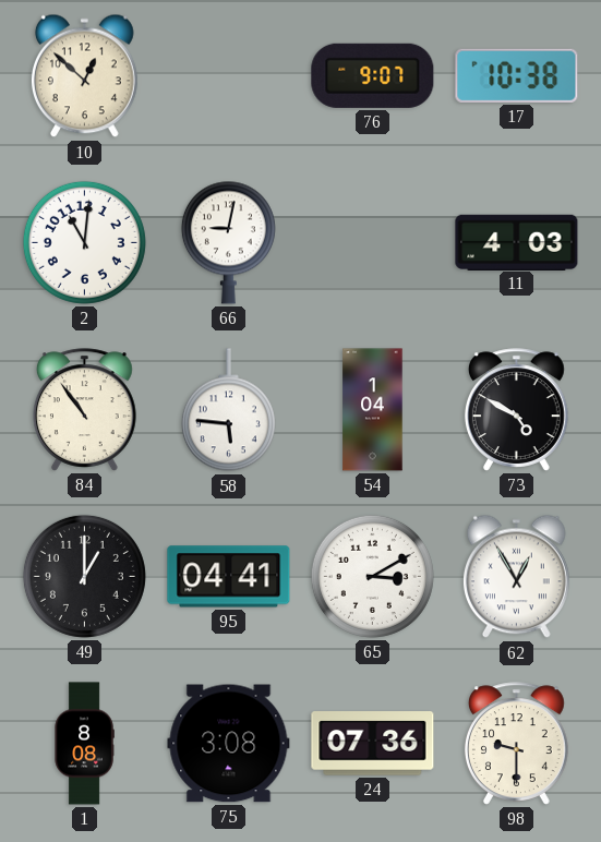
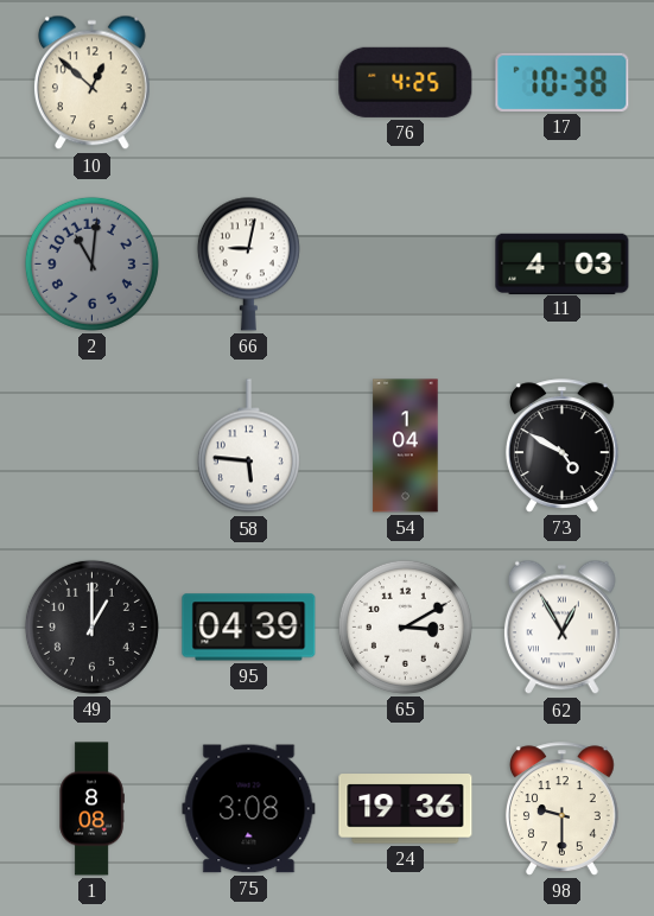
76: 9:07 -> 4:25
2 dial: white -> grey
84: 10:54 -> none
95: 04:41 -> 04:39
24: 07:36 -> 19:36
